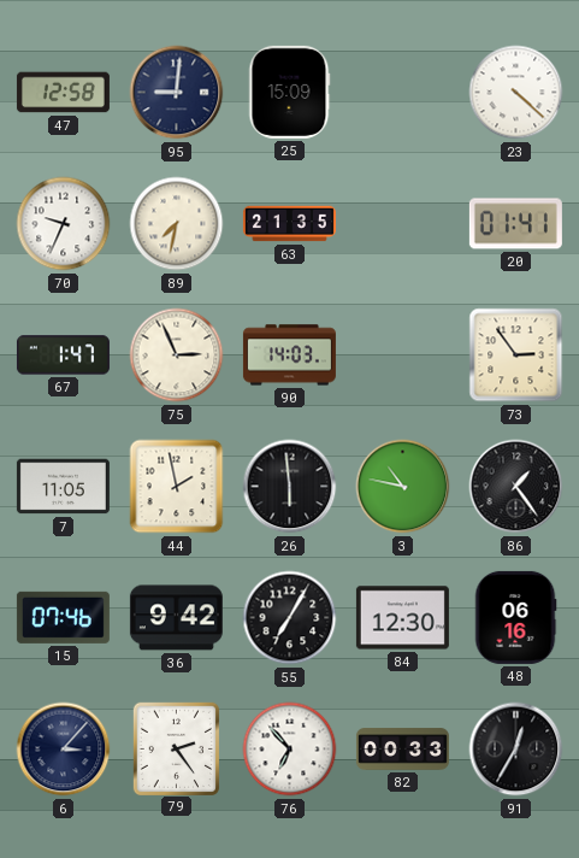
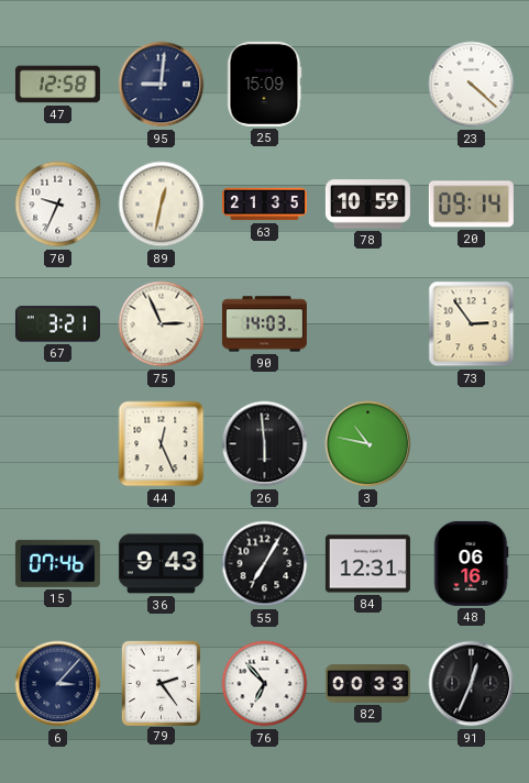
89: 7:32 -> 12:32
78: none -> 10:59
20: 01:41 -> 09:14
67: 1:47 -> 3:21
7: 11:05 -> none
44: 1:58 -> 12:26
86: 1:24 -> none
36: 9:42 -> 9:43
84: 12:30 -> 12:31
91: 12:35 -> 12:34
